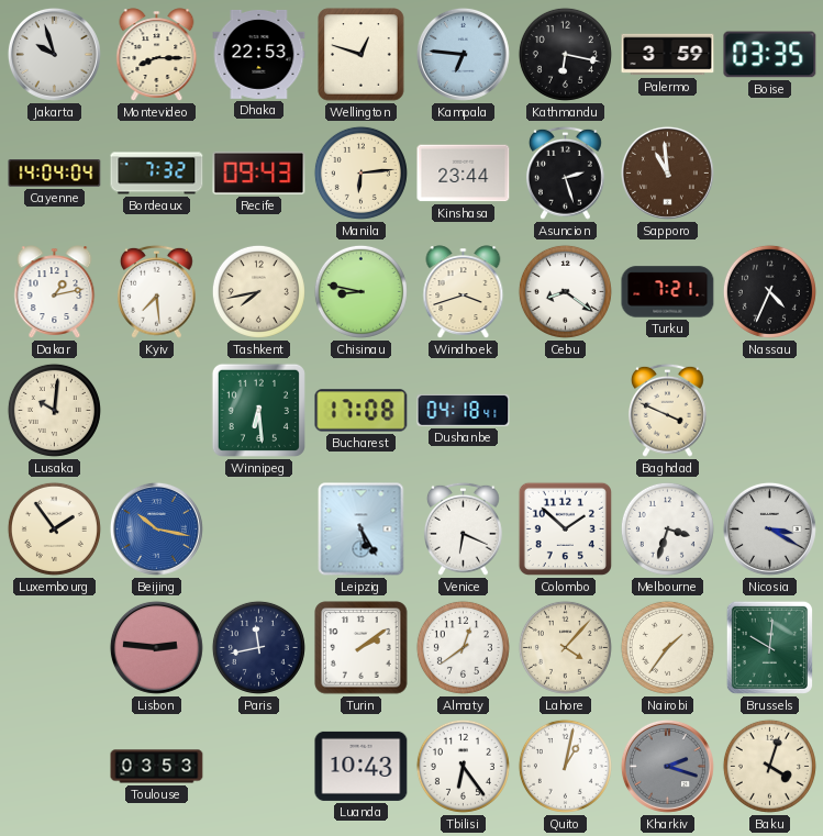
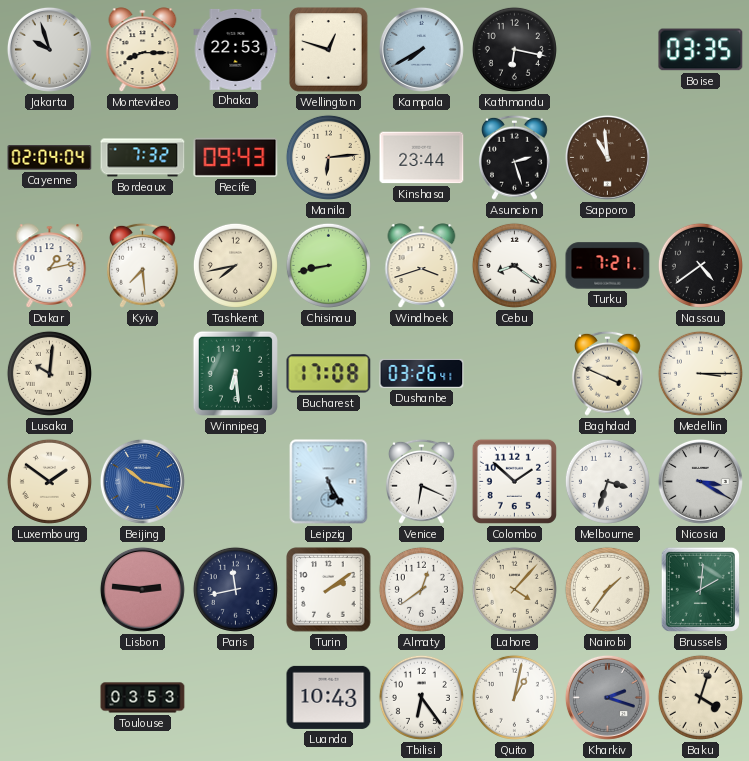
Kampala: 6:46 -> 7:40
Palermo: 3:59 -> none
Cayenne: 14:04 -> 02:04
Chisinau: 8:47 -> 8:43
Nassau: 4:34 -> 4:39
Dushanbe: 04:18 -> 03:26
Medellin: none -> 3:15
Luxembourg: 1:54 -> 1:51
Brussels: 10:01 -> 2:01
